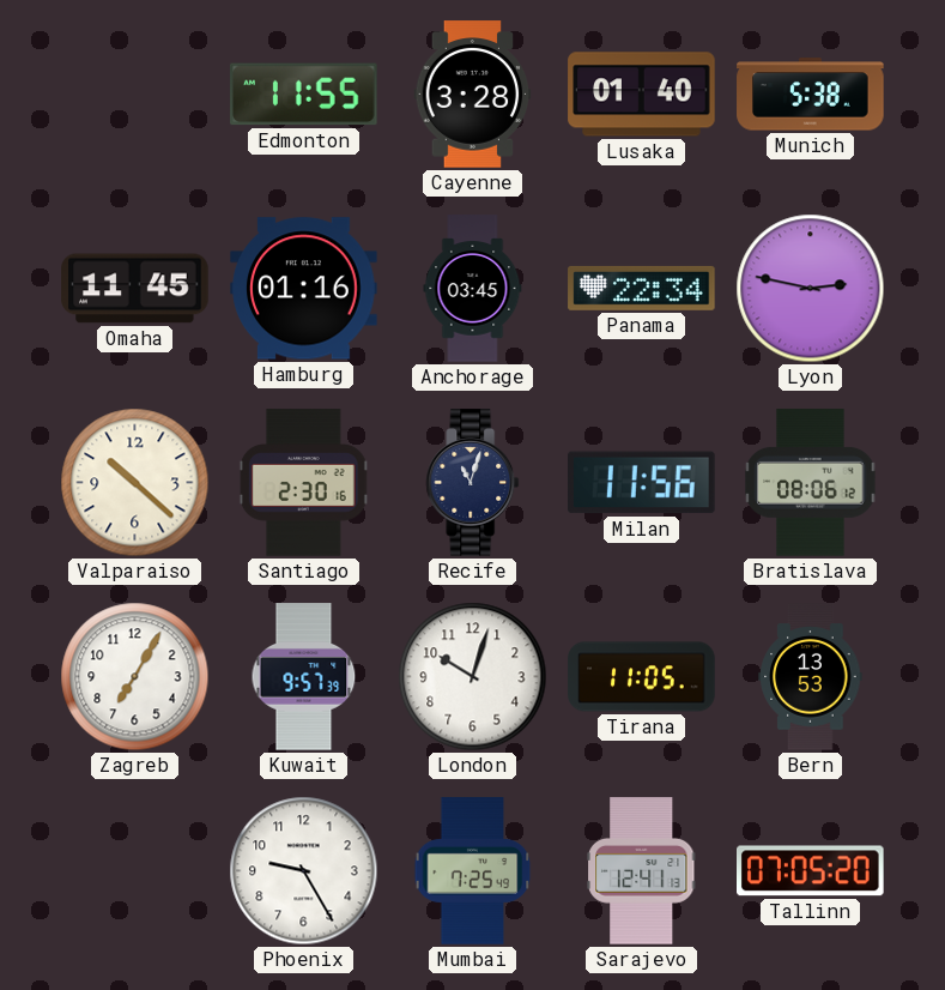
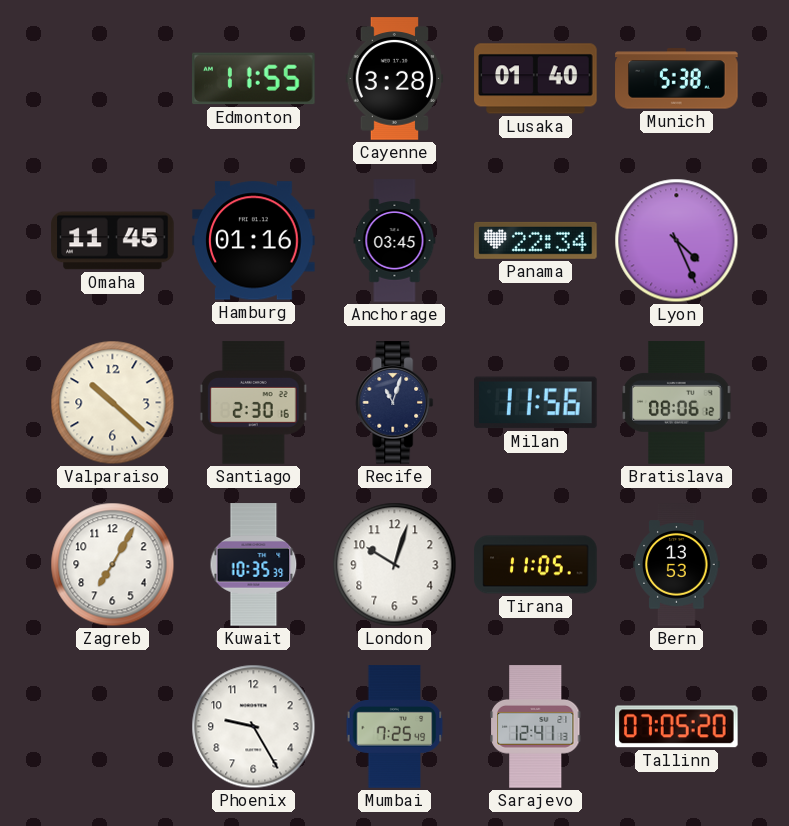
Lyon: 2:47 -> 4:26
Kuwait: 9:57 -> 10:35
